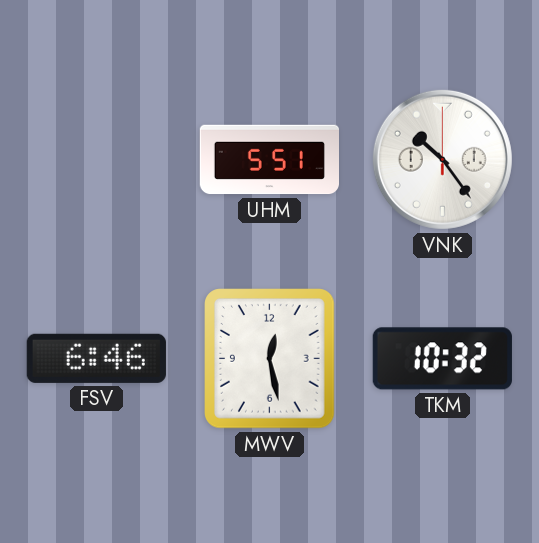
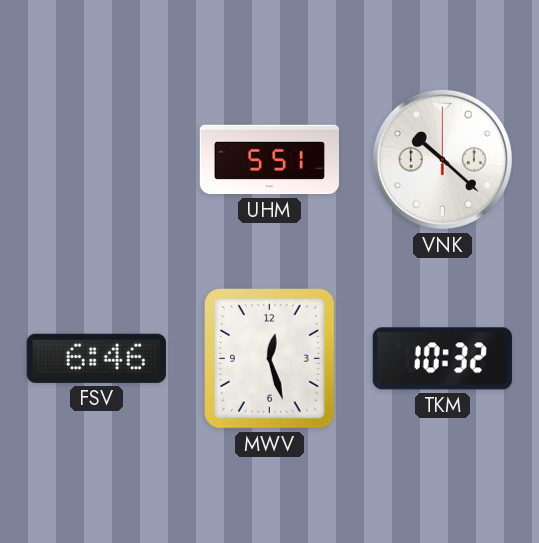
VNK: 10:24 -> 10:22
MWV: 12:28 -> 12:27
